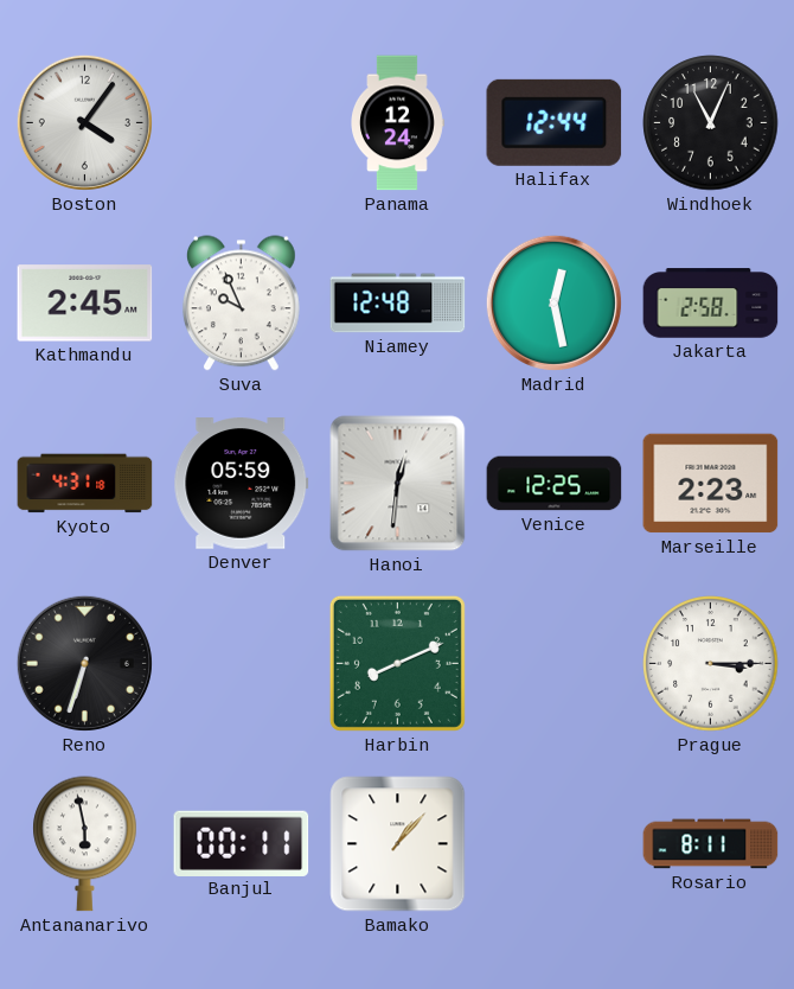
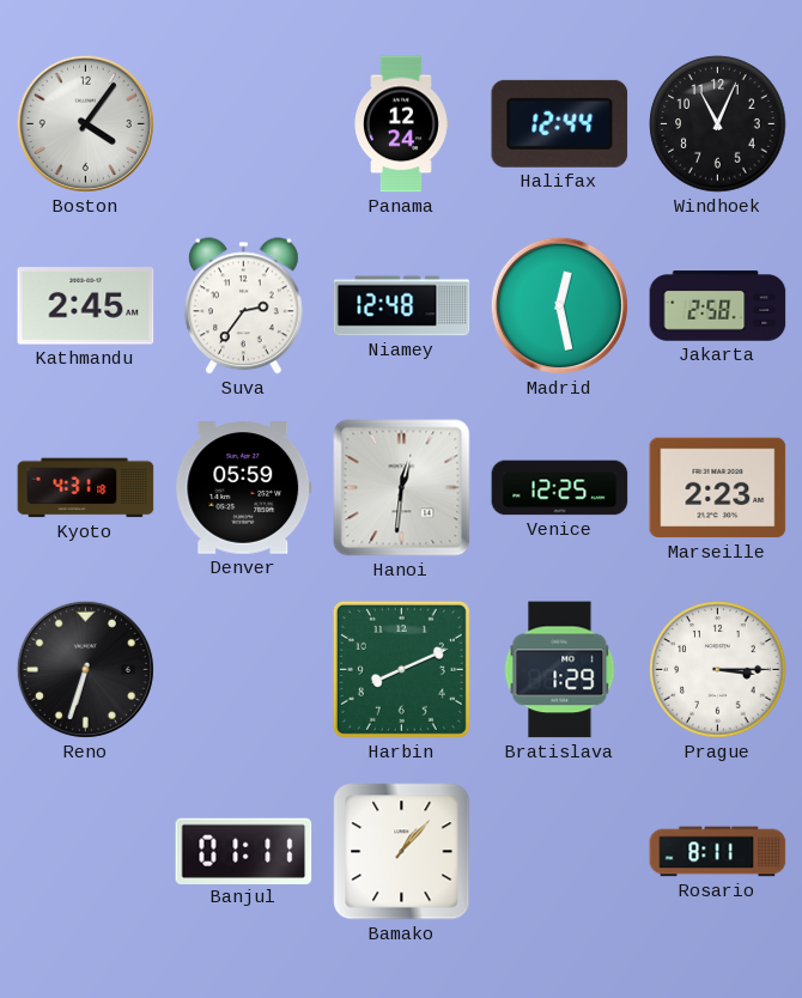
Suva: 9:56 -> 2:36
Bratislava: none -> 1:29
Antananarivo: 5:58 -> none
Banjul: 00:11 -> 01:11
